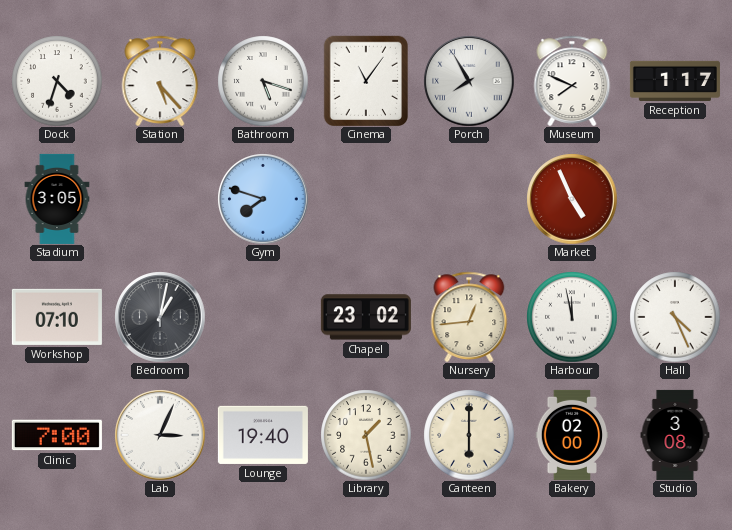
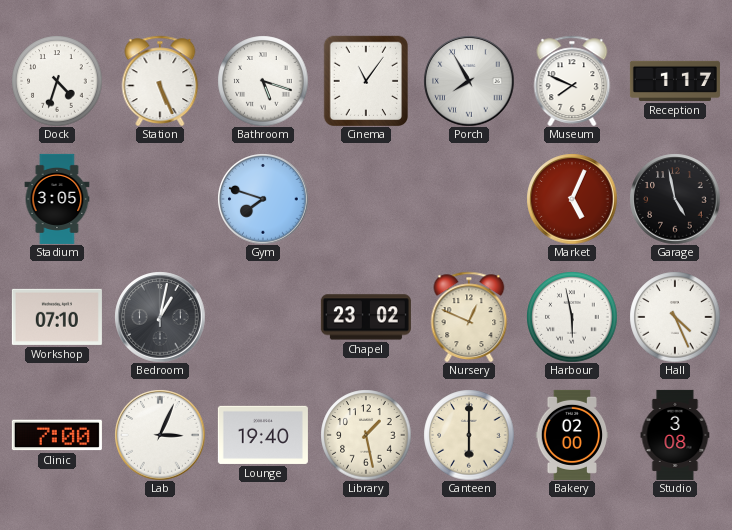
Station: 5:23 -> 5:26
Market: 4:56 -> 5:04
Garage: none -> 4:58
Nursery: 12:44 -> 12:49
Harbour: 11:58 -> 5:58
